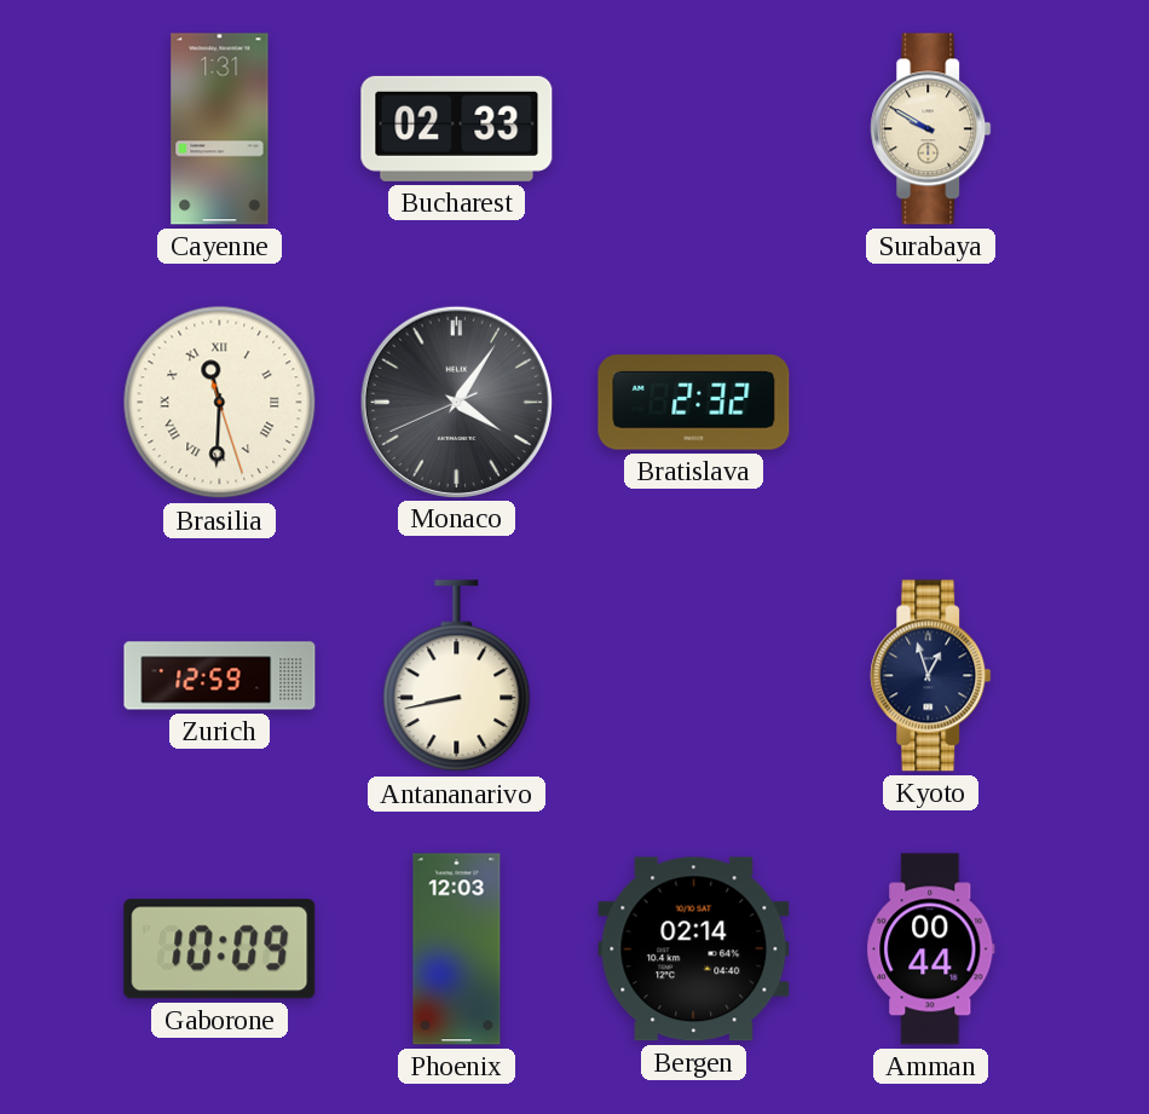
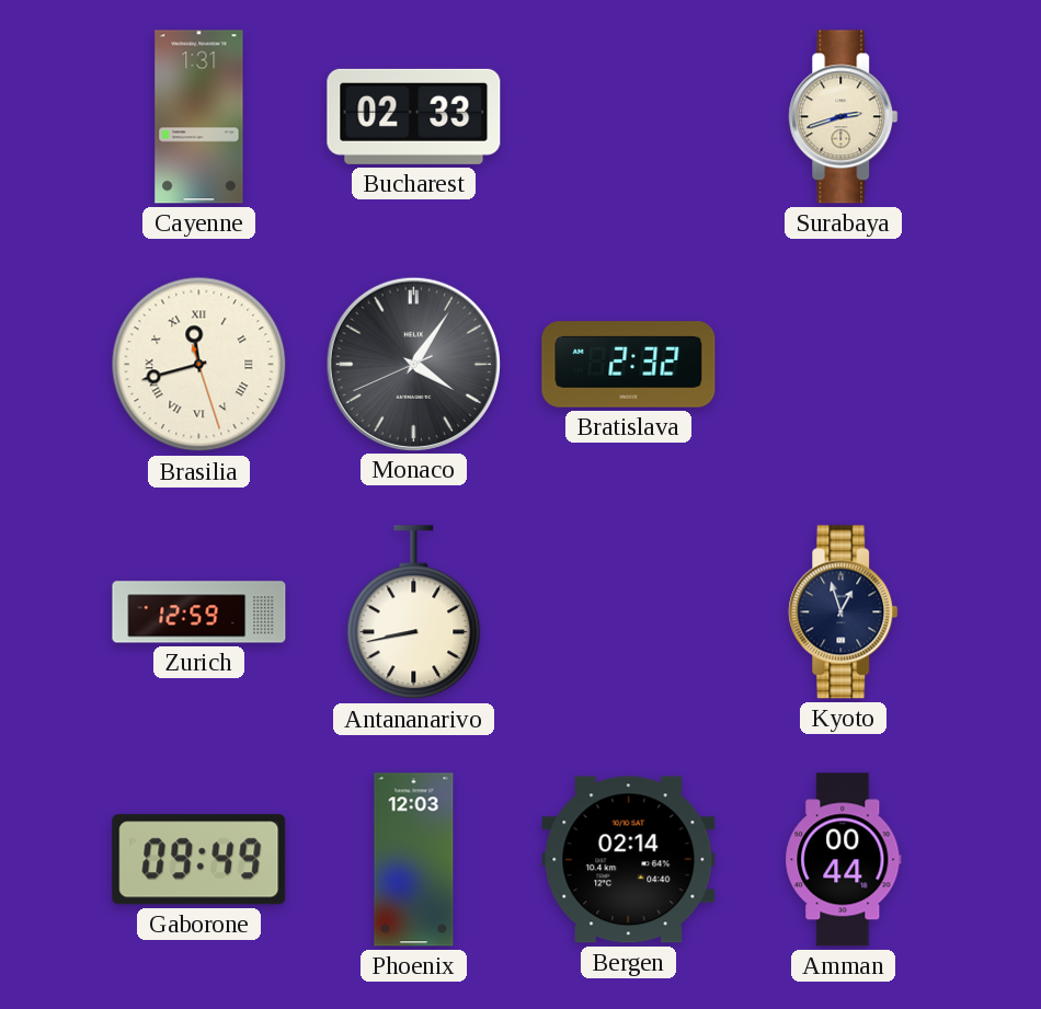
Surabaya: 9:50 -> 2:42
Brasilia: 11:30 -> 11:42
Gaborone: 10:09 -> 09:49
